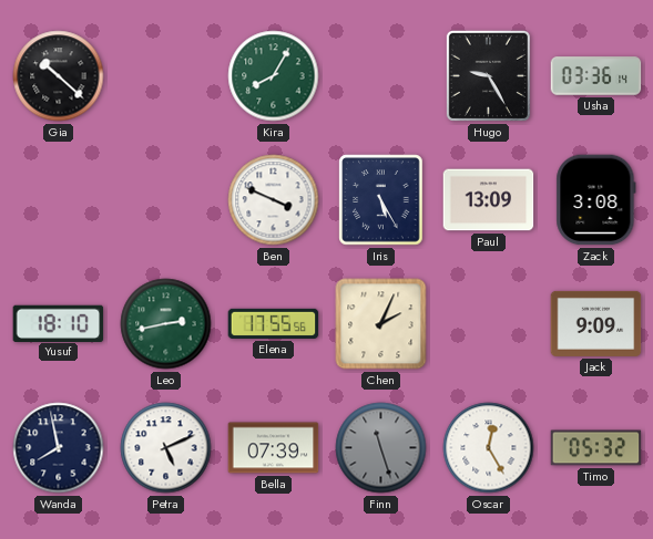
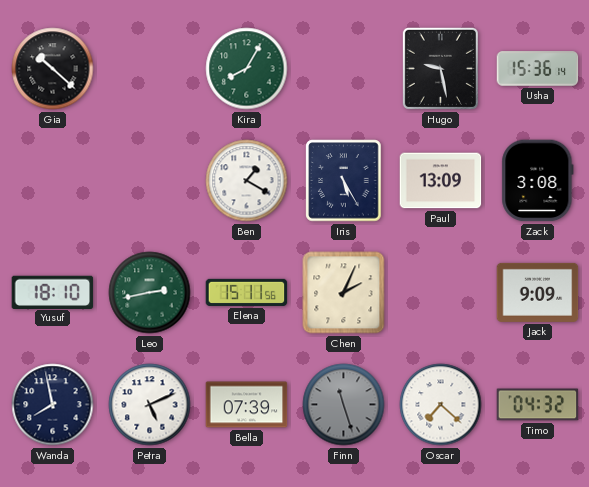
Hugo: 9:25 -> 9:28
Usha: 03:36 -> 15:36
Ben: 3:49 -> 1:20
Elena: 17:55 -> 15:11
Oscar: 12:25 -> 7:22
Timo: 05:32 -> 04:32
